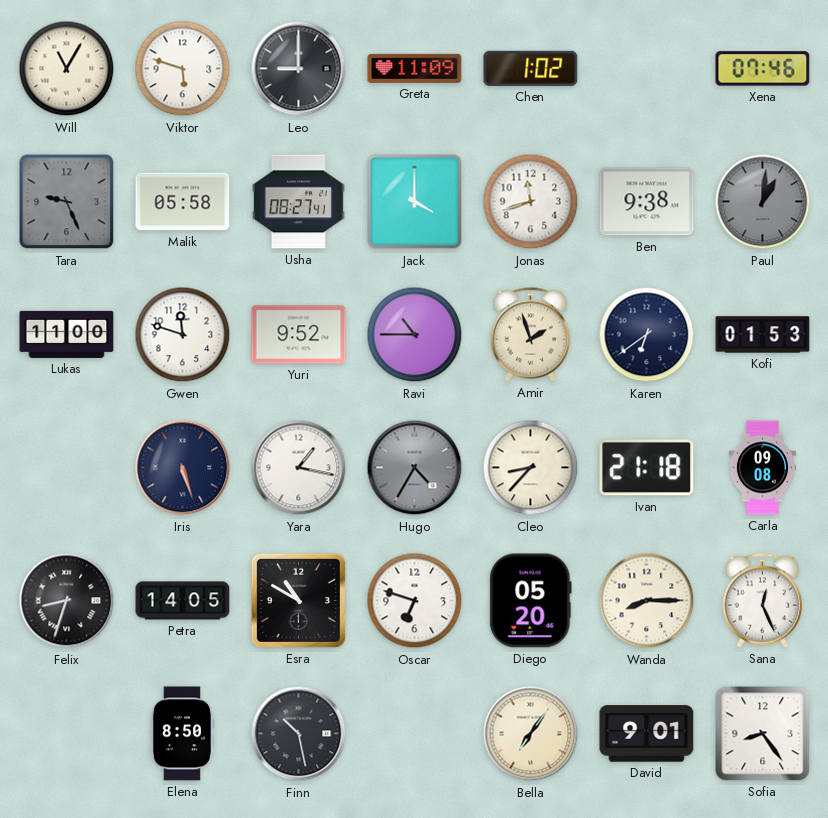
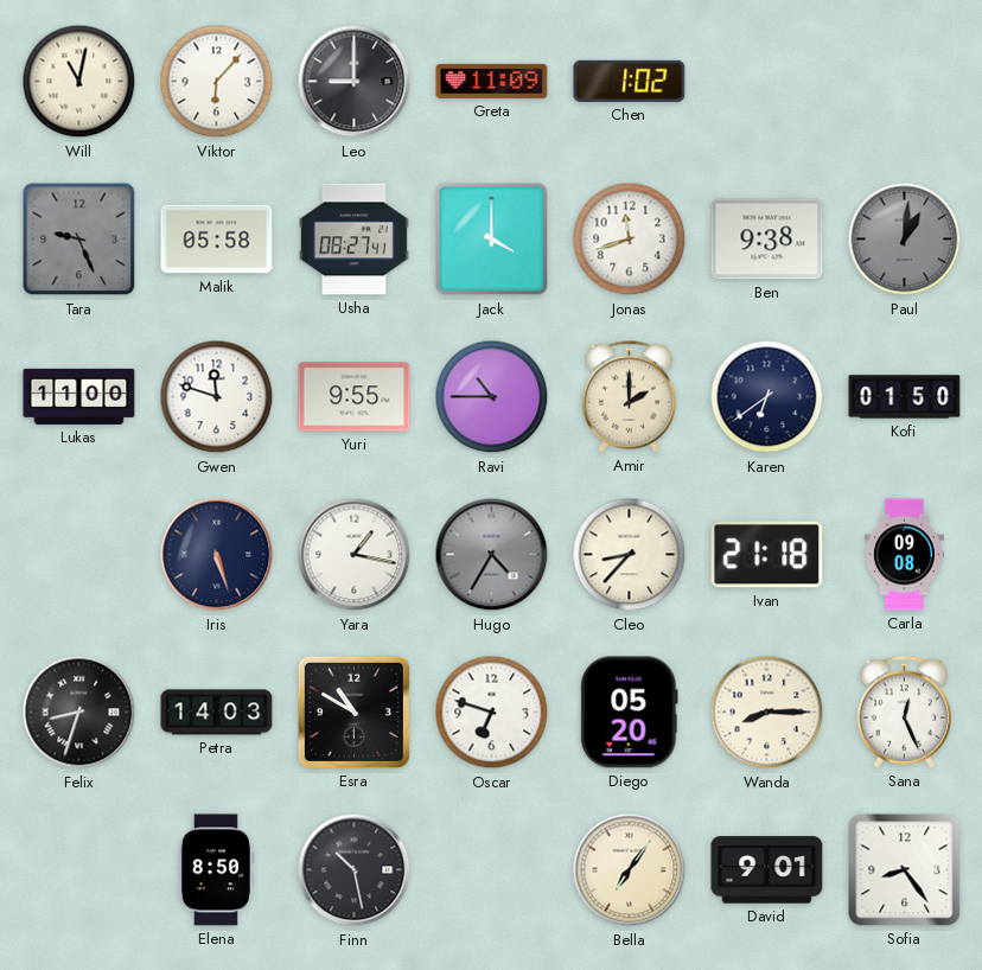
Will: 11:05 -> 11:02
Viktor: 5:48 -> 6:07
Xena: 07:46 -> none
Yuri: 9:52 -> 9:55
Amir: 1:57 -> 2:00
Kofi: 01:53 -> 01:50
Petra: 14:05 -> 14:03
